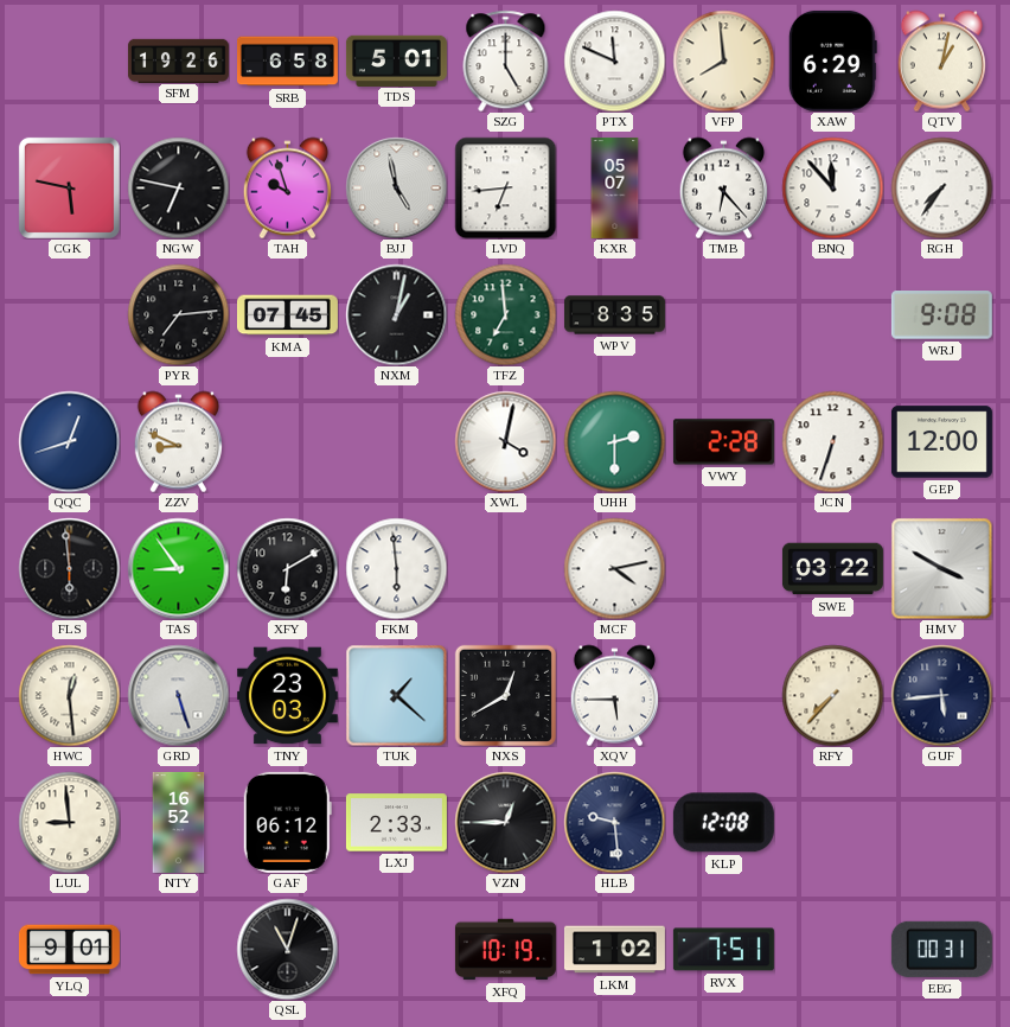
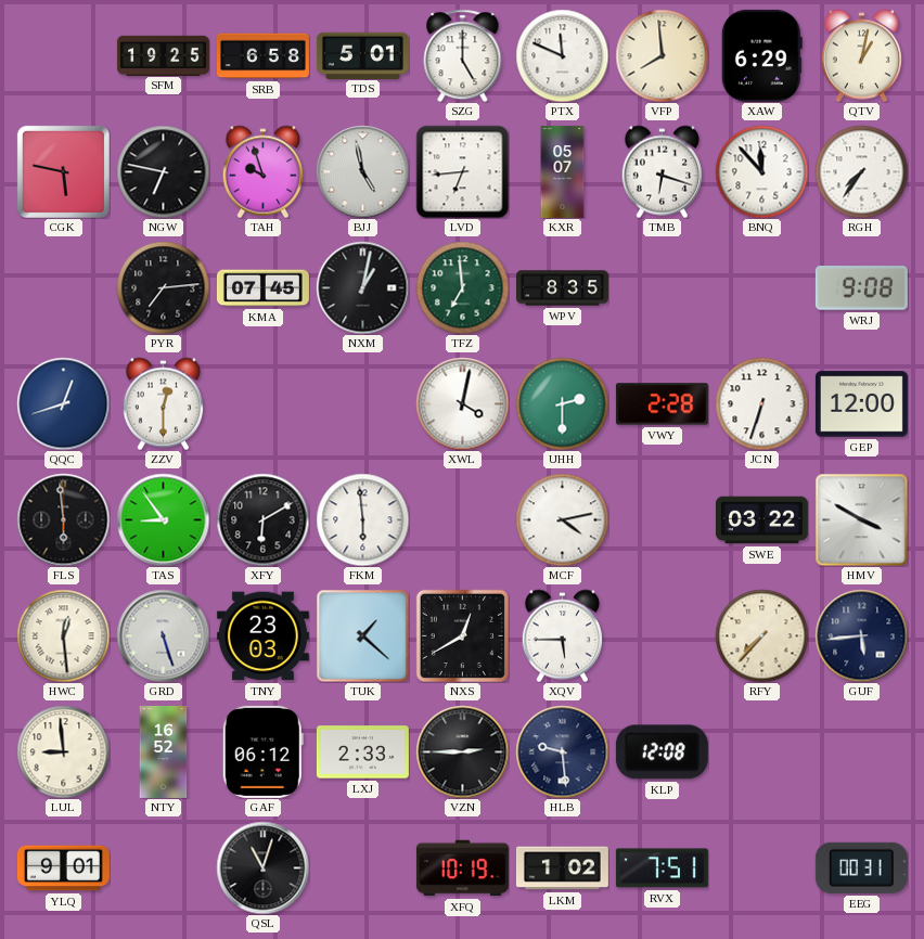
SFM: 19:26 -> 19:25
TMB: 6:23 -> 6:18
ZZV: 8:49 -> 12:30
VZN: 12:45 -> 2:45
